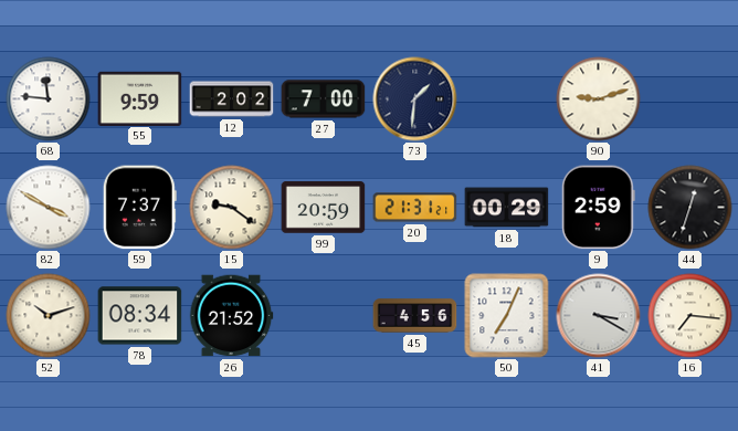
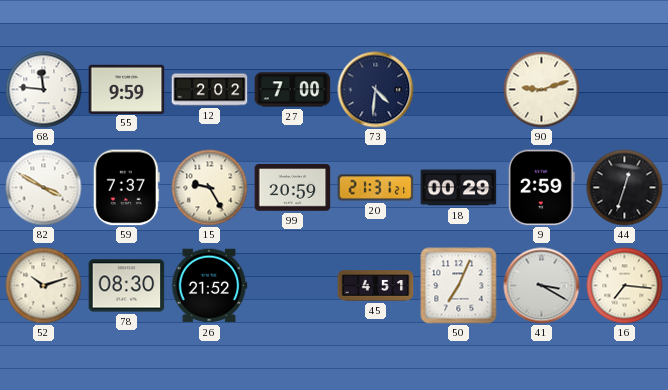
73: 1:31 -> 4:31
15: 9:21 -> 9:25
78: 08:34 -> 08:30
45: 4:56 -> 4:51
